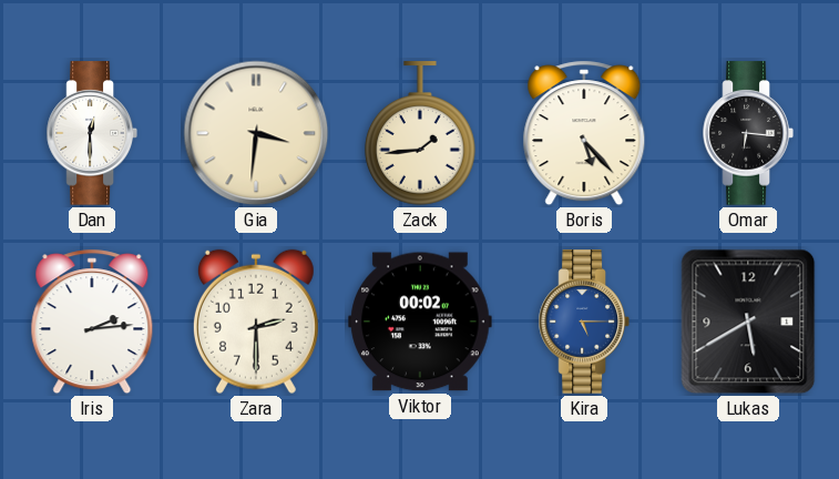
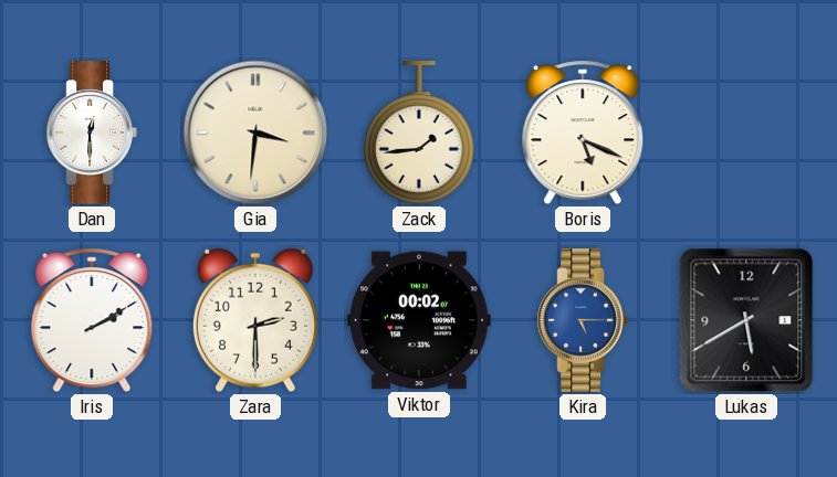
Boris: 5:23 -> 5:19
Omar: 6:16 -> none
Iris: 2:14 -> 2:10
